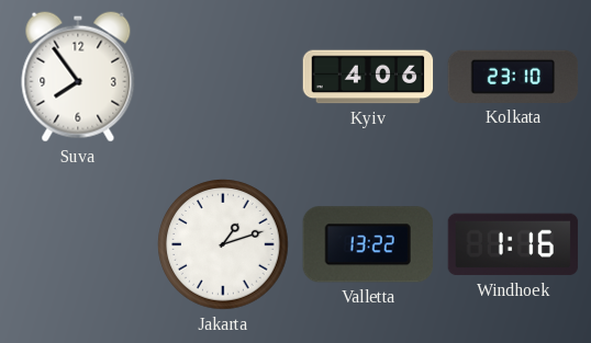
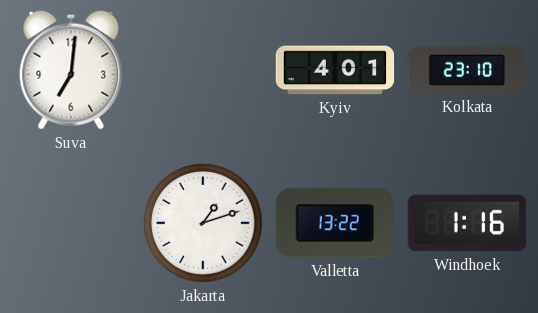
Suva: 7:54 -> 7:01
Kyiv: 4:06 -> 4:01
